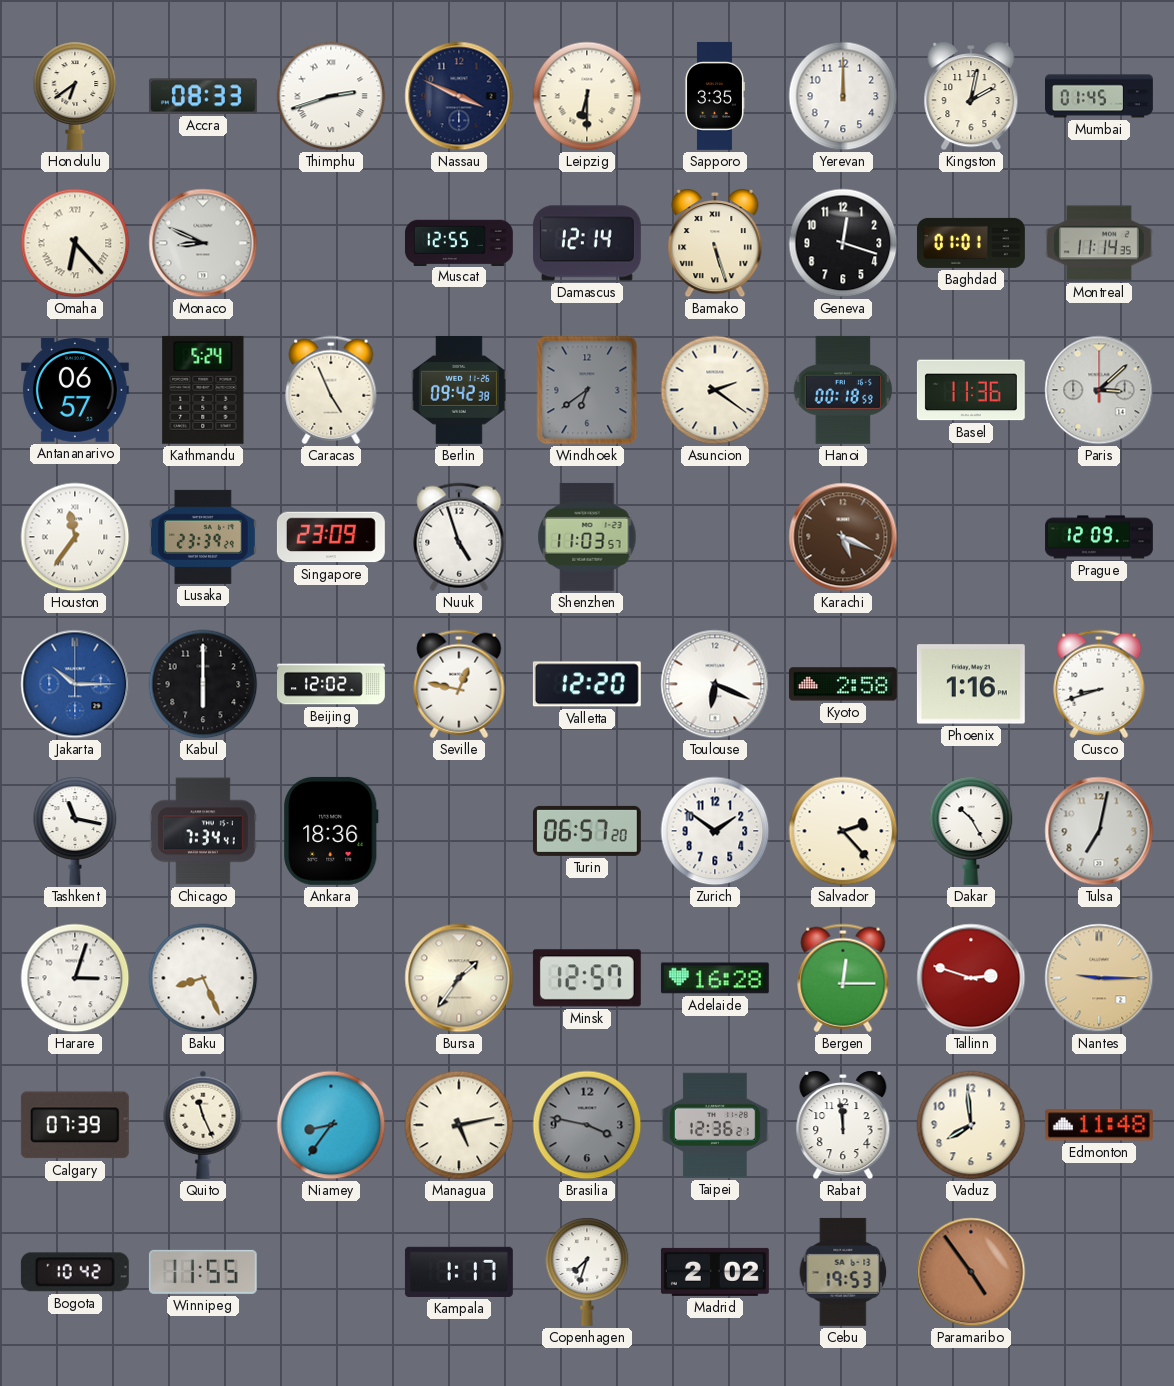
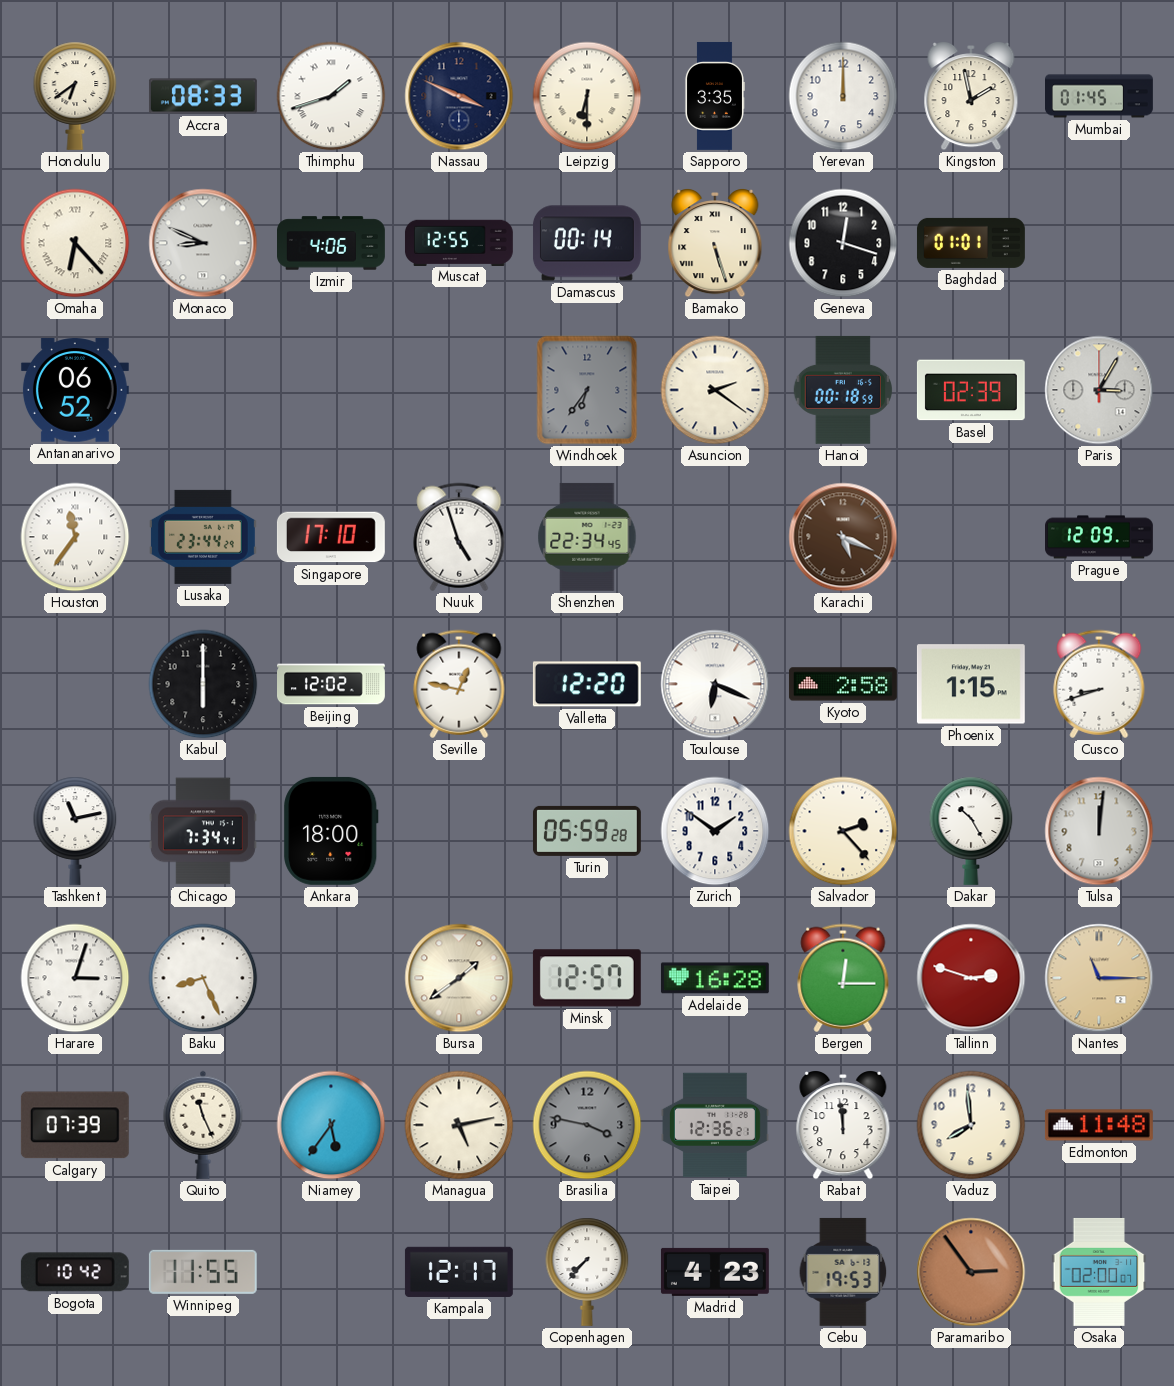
Thimphu: 2:42 -> 1:42
Kingston: 2:02 -> 1:58
Izmir: none -> 4:06
Damascus: 12:14 -> 00:14
Montreal: 11:14 -> none
Antananarivo: 06:57 -> 06:52
Kathmandu: 5:24 -> none
Caracas: 4:56 -> none
Berlin: 09:42 -> none
Windhoek: 6:39 -> 6:36
Basel: 11:36 -> 02:39
Paris: 3:08 -> 3:05
Lusaka: 23:39 -> 23:44
Singapore: 23:09 -> 17:10
Shenzhen: 11:03 -> 22:34
Jakarta: 10:15 -> none
Phoenix: 1:16 -> 1:15
Tashkent: 11:17 -> 11:13
Ankara: 18:36 -> 18:00
Turin: 06:57 -> 05:59
Tulsa: 7:02 -> 12:01
Bursa: 1:36 -> 1:39
Nantes: 9:15 -> 11:15
Niamey: 8:36 -> 5:36
Kampala: 1:17 -> 12:17
Copenhagen: 7:33 -> 7:37
Madrid: 2:02 -> 4:23
Paramaribo: 4:54 -> 2:54
Osaka: none -> 02:00
